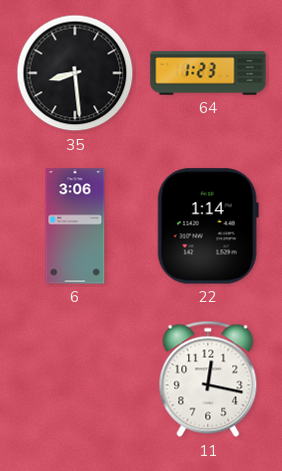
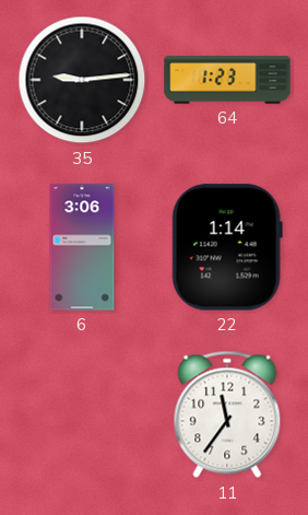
35: 8:29 -> 9:14
11: 12:17 -> 11:36
